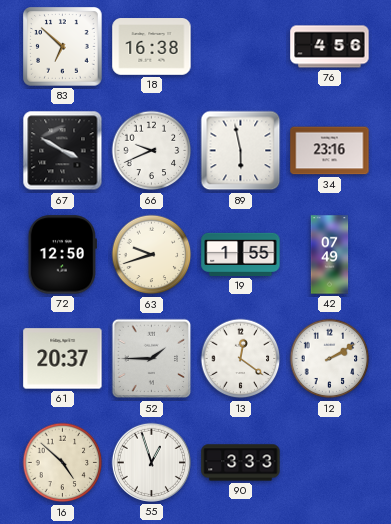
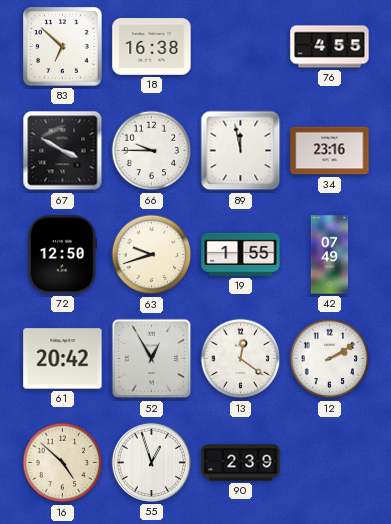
76: 4:56 -> 4:55
66: 9:41 -> 9:45
89: 5:58 -> 11:58
61: 20:37 -> 20:42
52: 1:45 -> 12:55
90: 3:33 -> 2:39
